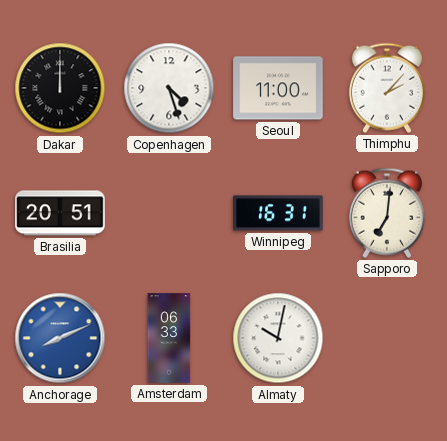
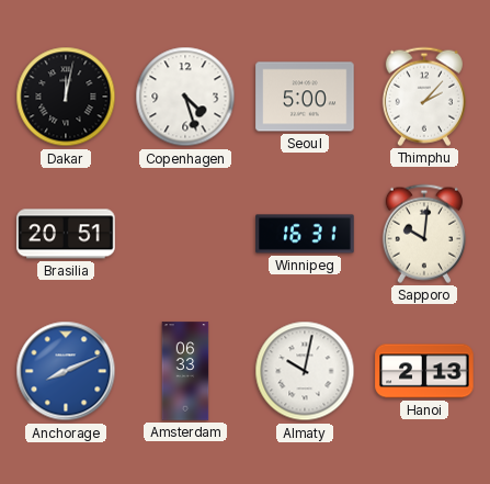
Dakar: 12:00 -> 12:02
Seoul: 11:00 -> 5:00
Sapporo: 7:01 -> 10:01
Hanoi: none -> 2:13
